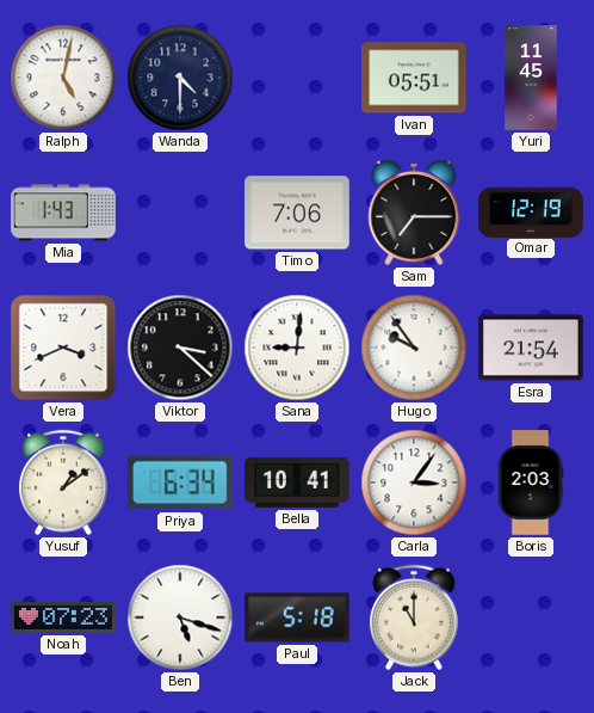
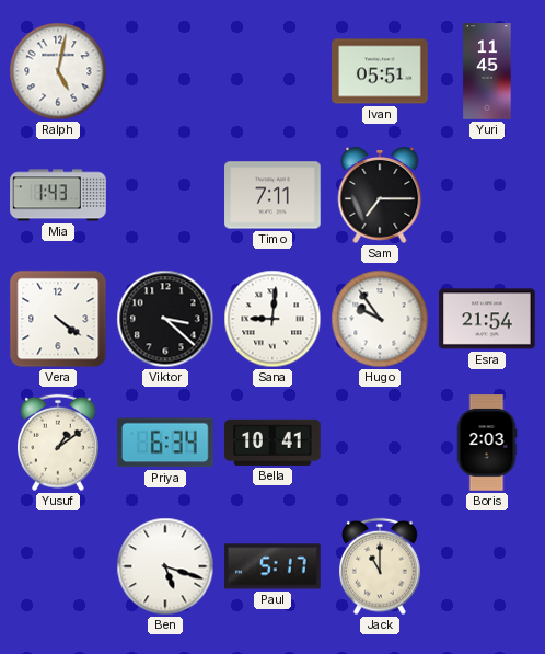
Wanda: 4:30 -> none
Timo: 7:06 -> 7:11
Omar: 12:19 -> none
Vera: 3:41 -> 4:21
Carla: 3:06 -> none
Noah: 07:23 -> none
Paul: 5:18 -> 5:17
